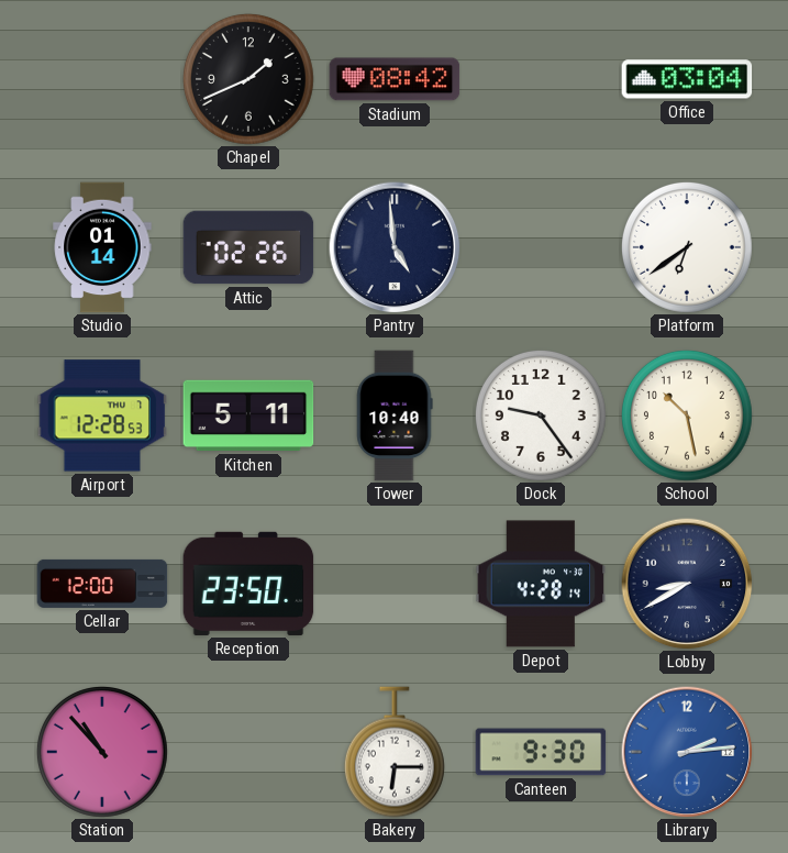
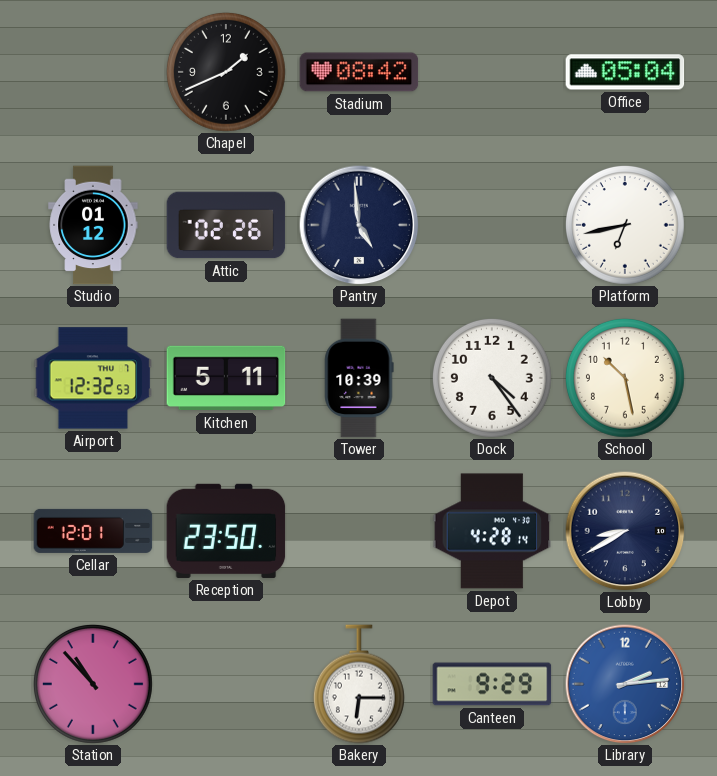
Office: 03:04 -> 05:04
Studio: 01:14 -> 01:12
Platform: 6:39 -> 6:43
Airport: 12:28 -> 12:32
Tower: 10:40 -> 10:39
Dock: 9:24 -> 4:24
Cellar: 12:00 -> 12:01
Canteen: 9:30 -> 9:29
